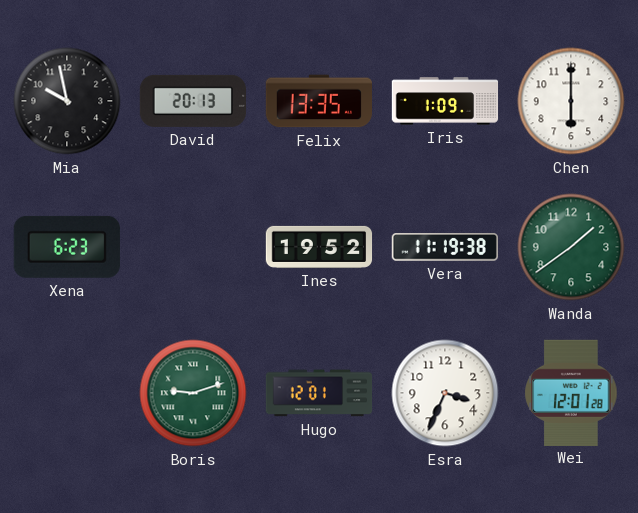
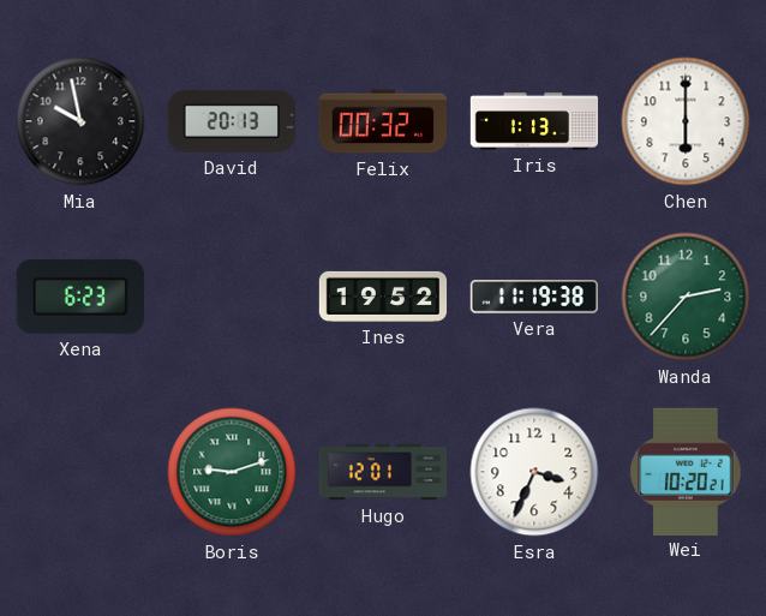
Felix: 13:35 -> 00:32
Iris: 1:09 -> 1:13
Wanda: 1:39 -> 2:37
Wei: 12:01 -> 10:20
